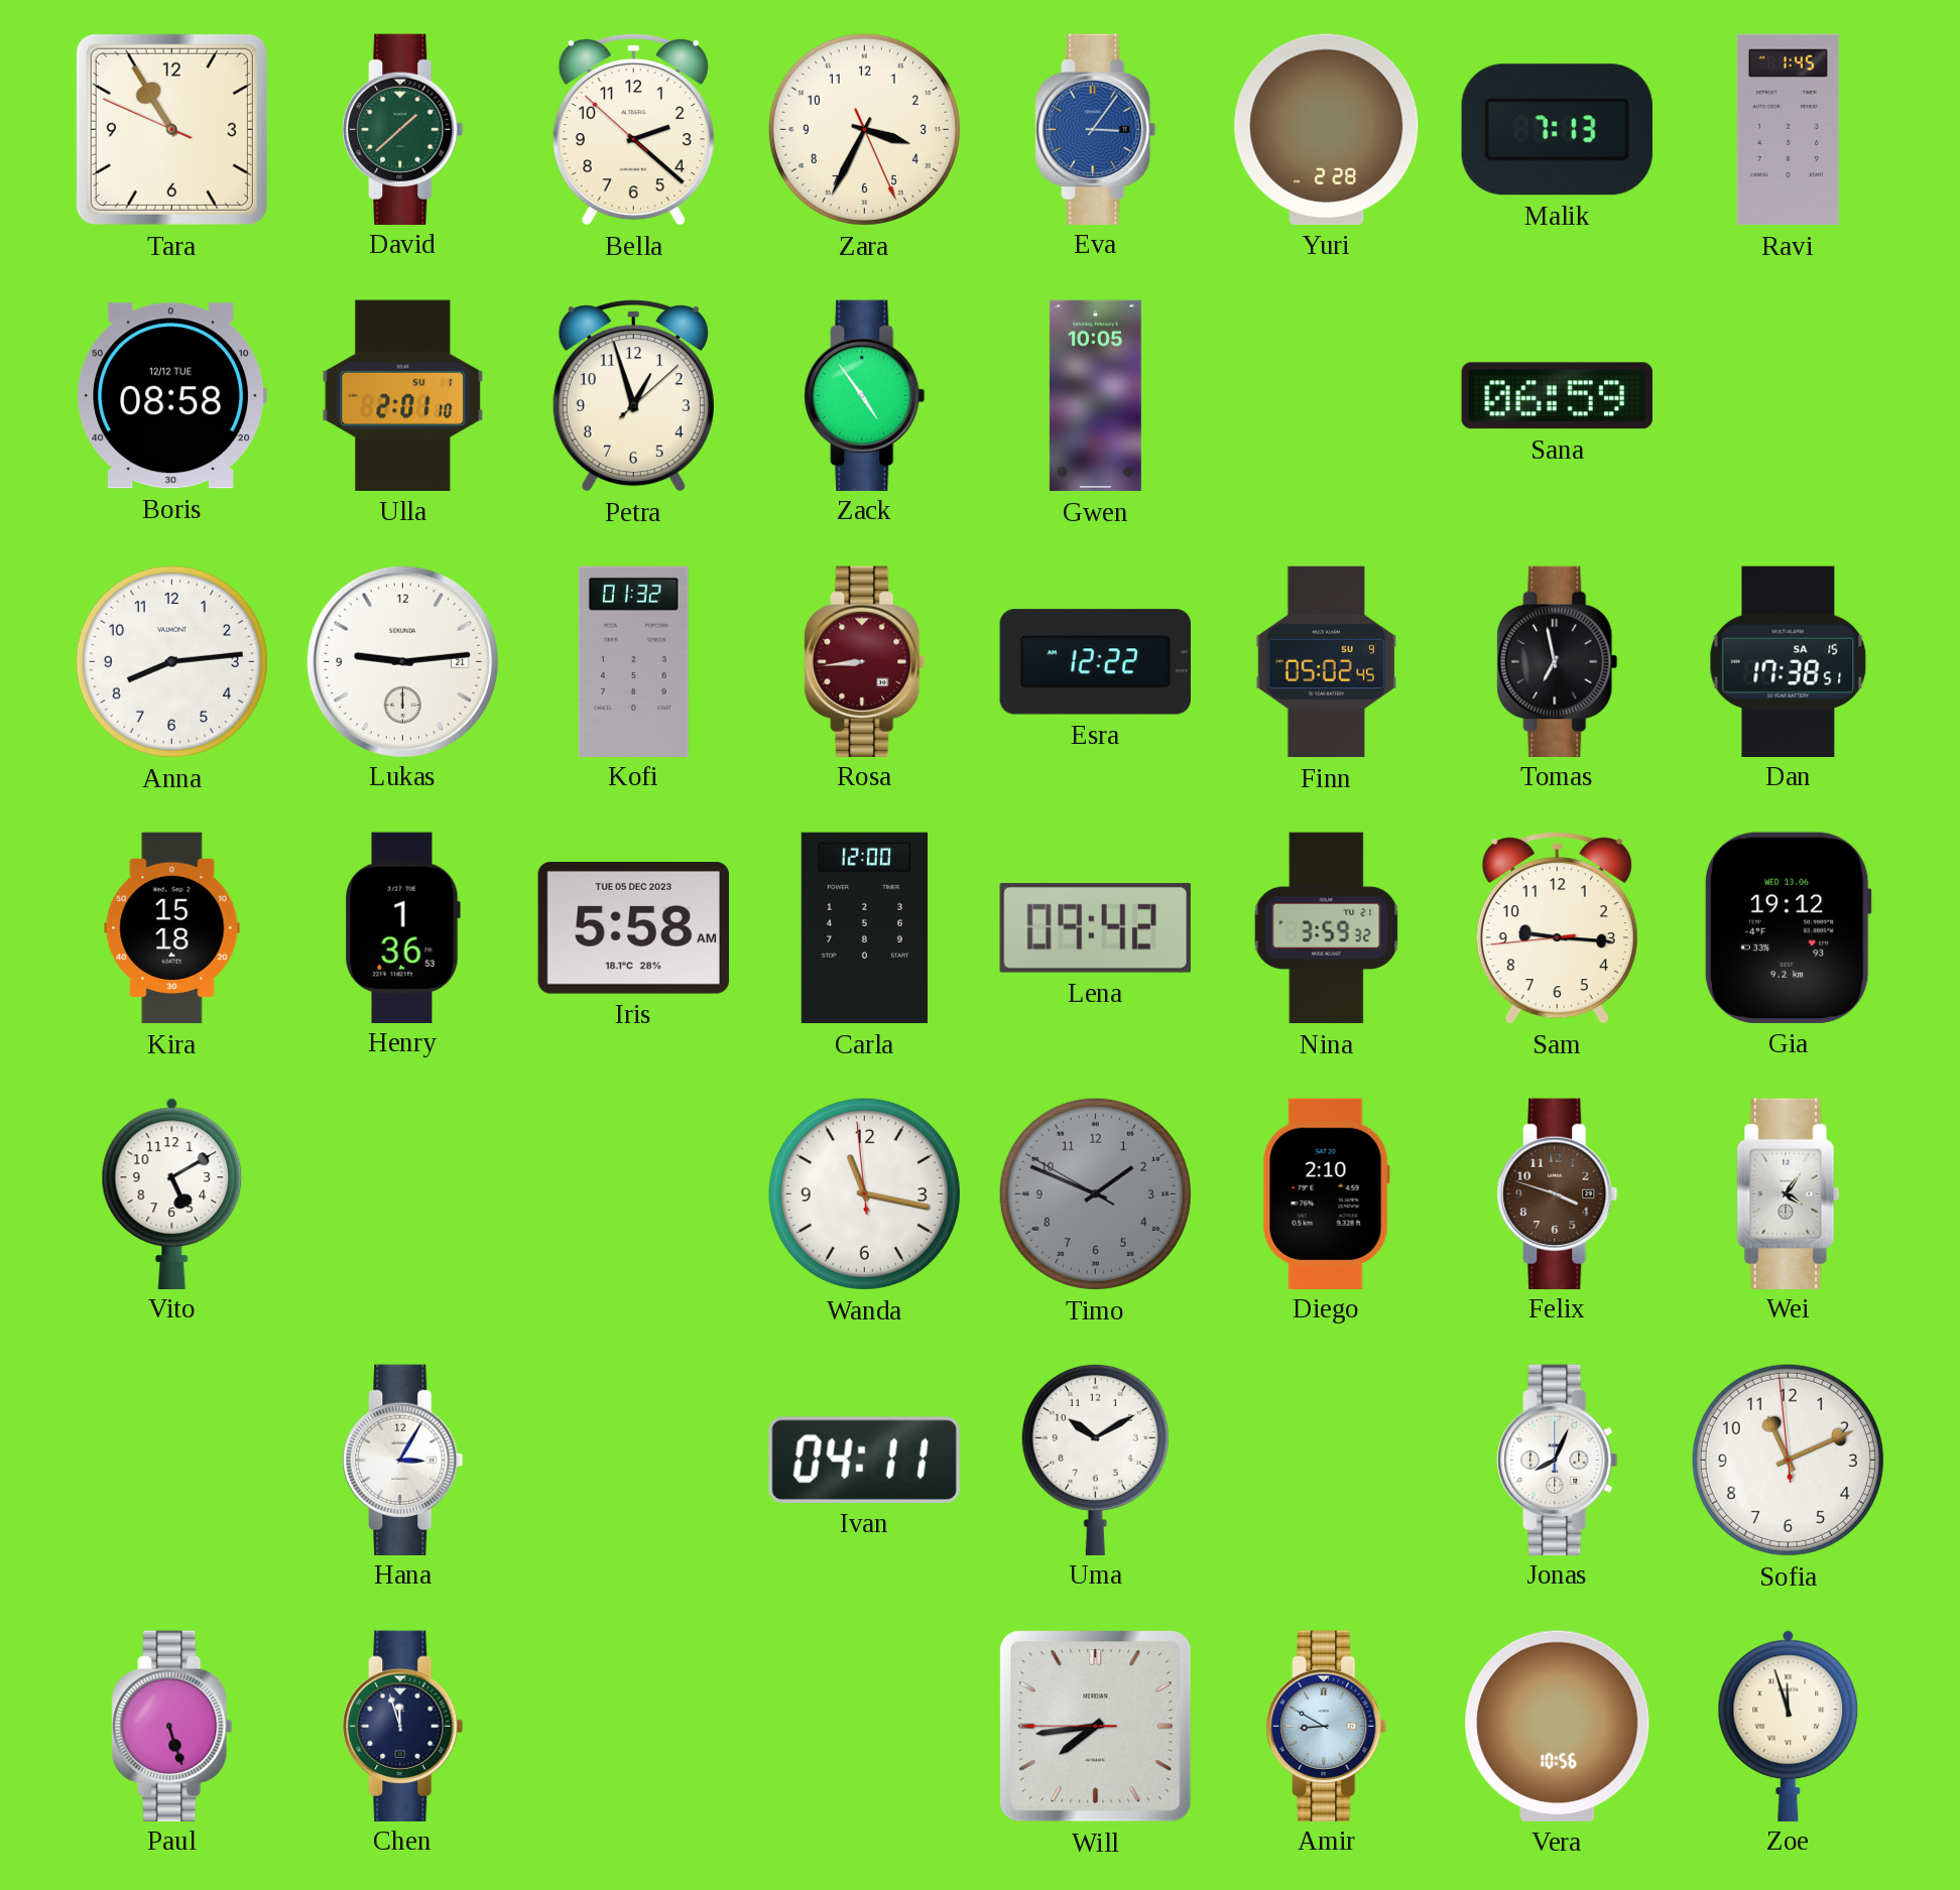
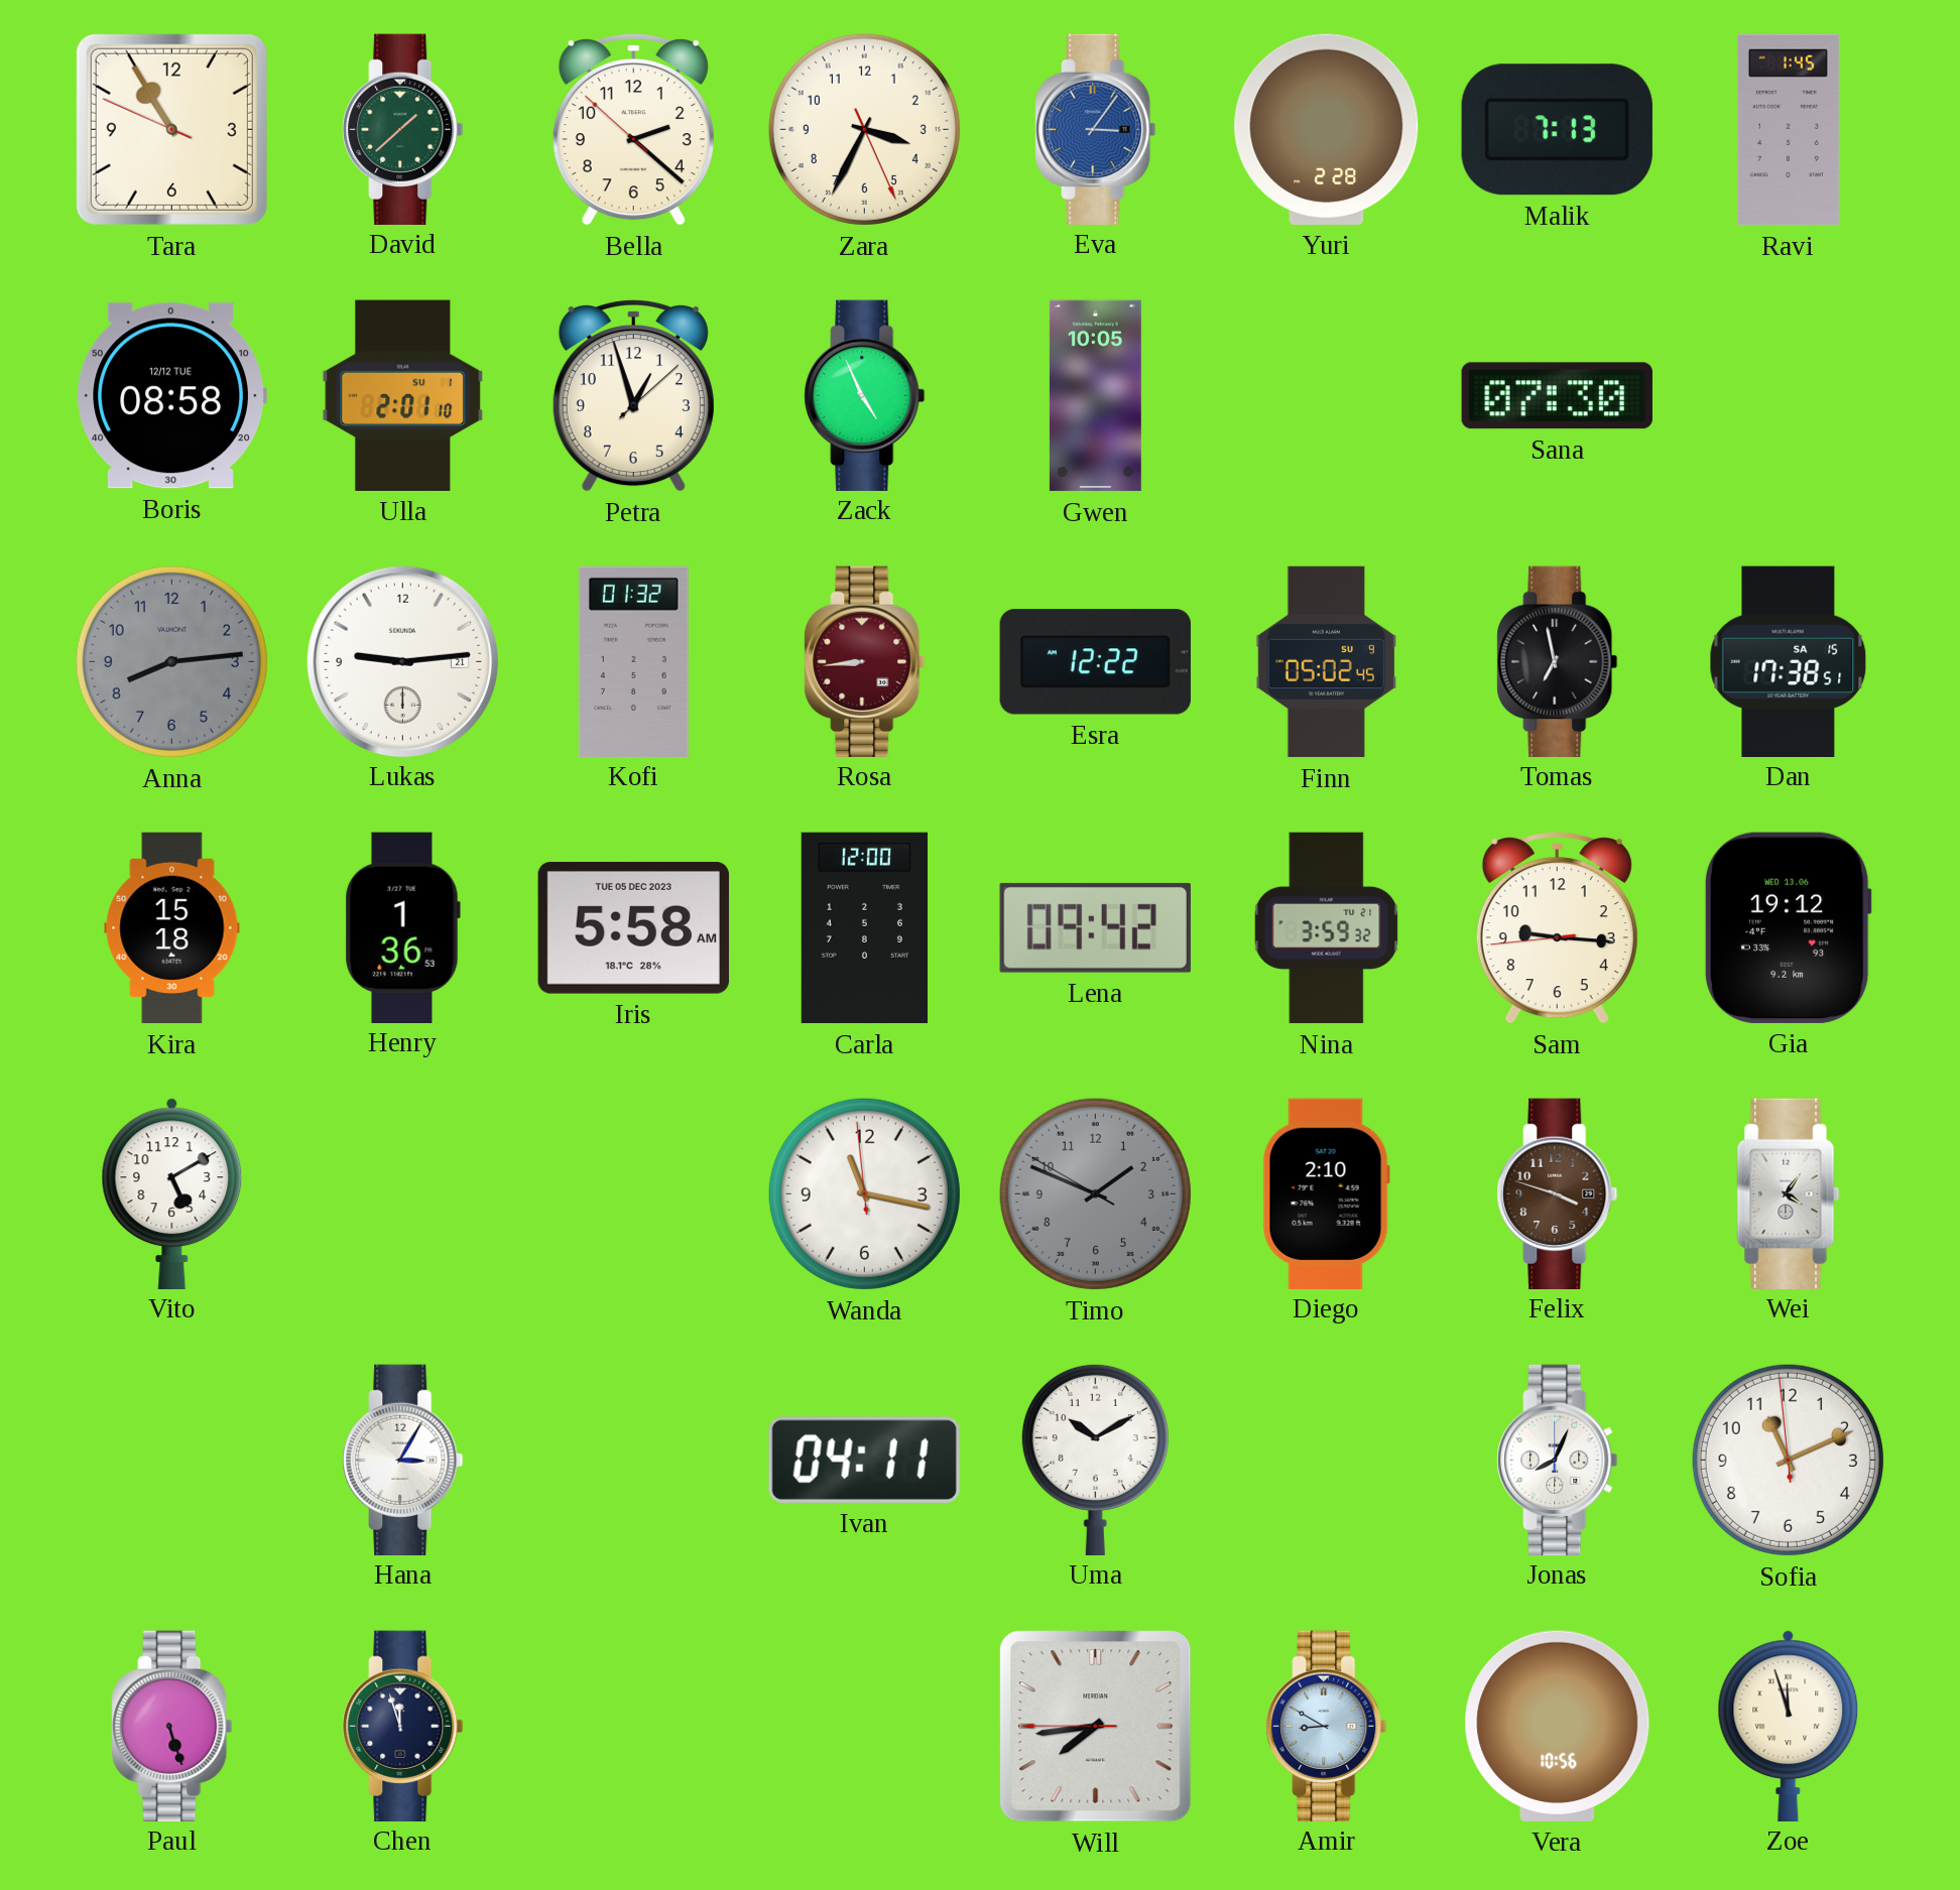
Zack: 4:54 -> 4:56
Sana: 06:59 -> 07:30
Anna dial: white -> grey
